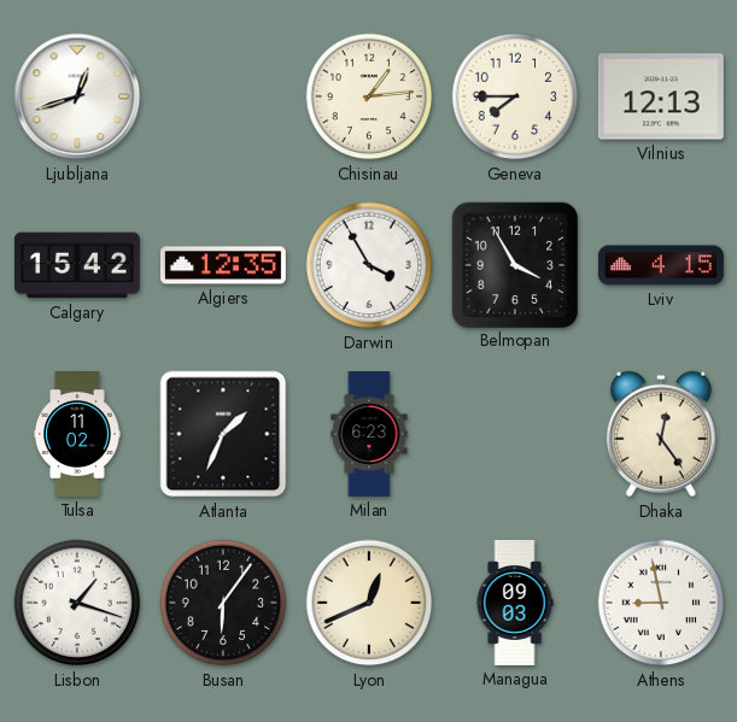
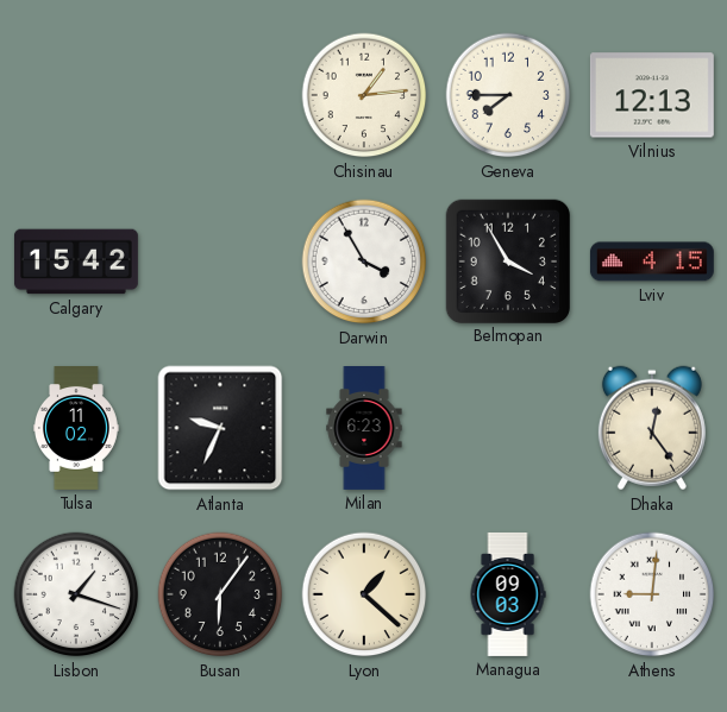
Ljubljana: 12:42 -> none
Algiers: 12:35 -> none
Atlanta: 1:34 -> 9:34
Lyon: 12:41 -> 1:22
Athens: 8:58 -> 9:01
